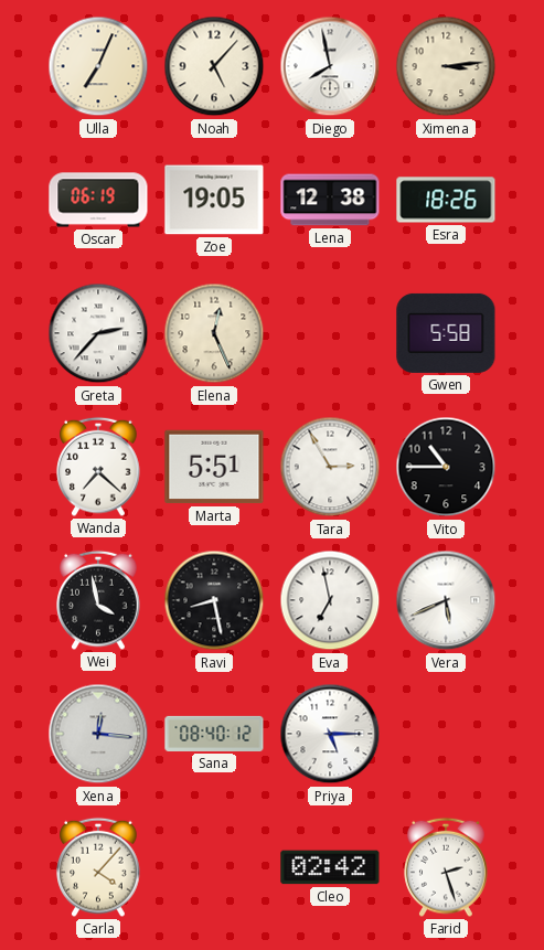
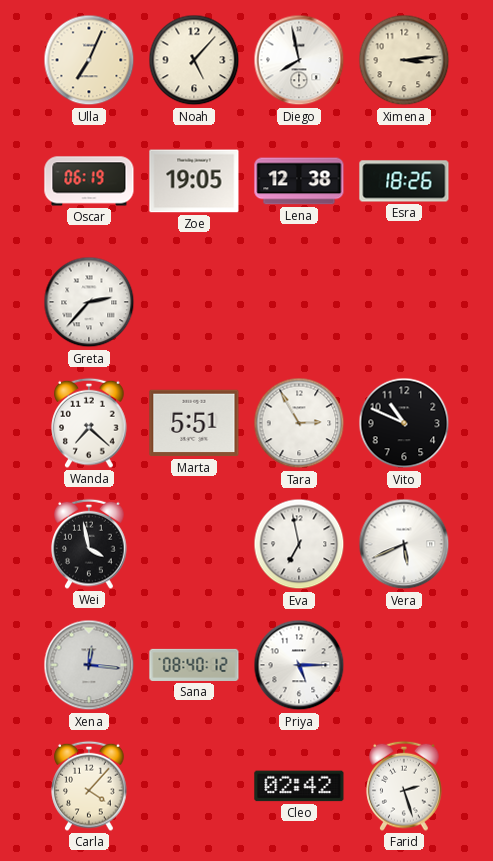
Elena: 12:26 -> none
Gwen: 5:58 -> none
Vito: 10:45 -> 10:49
Ravi: 8:28 -> none
